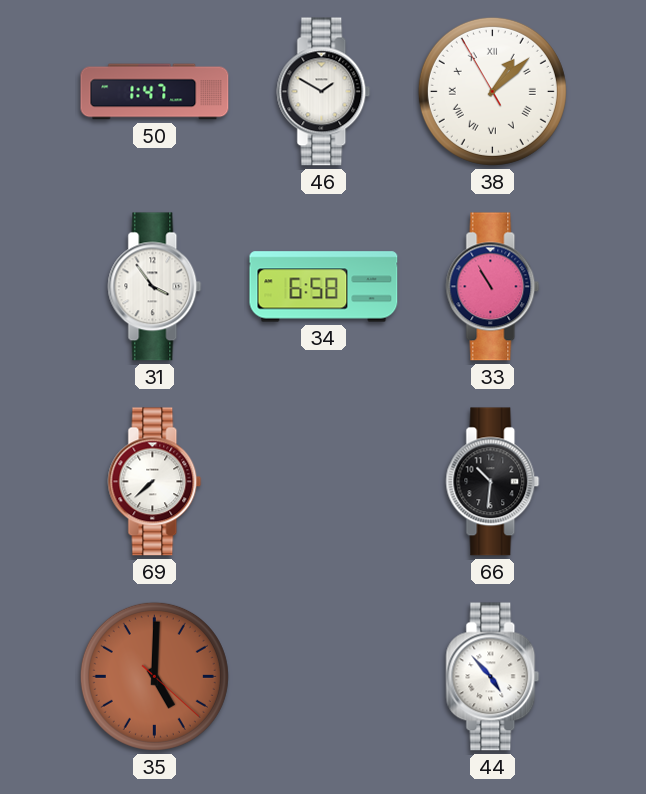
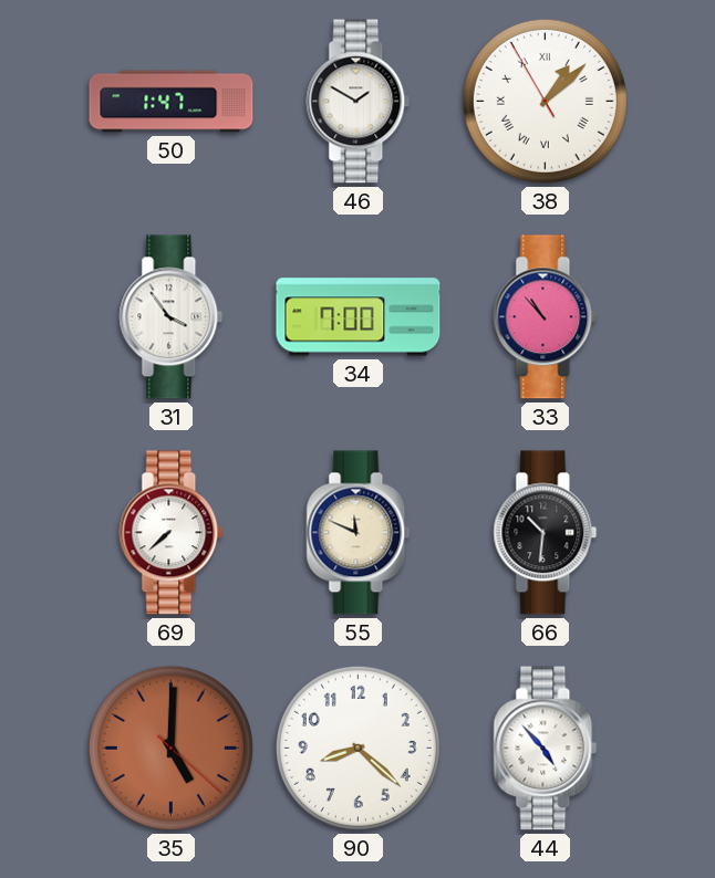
34: 6:58 -> 7:00
33: 10:55 -> 10:53
55: none -> 11:49
90: none -> 8:22
